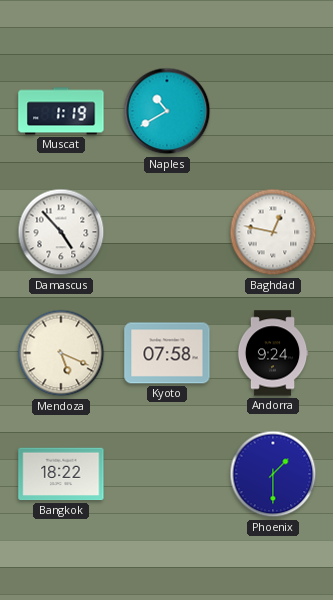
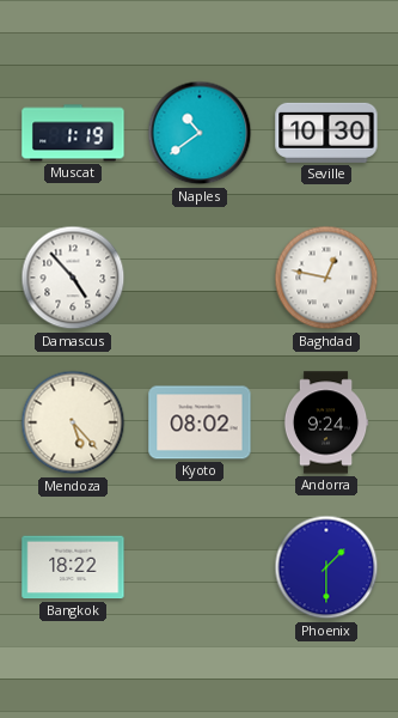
Naples: 10:40 -> 10:39
Seville: none -> 10:30
Mendoza: 5:19 -> 5:23
Kyoto: 07:58 -> 08:02
